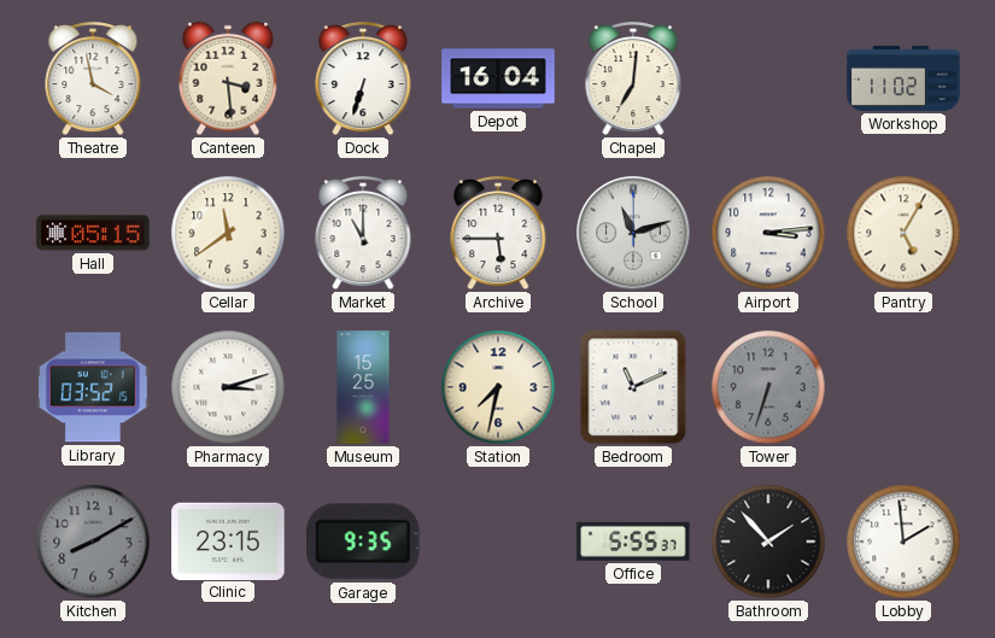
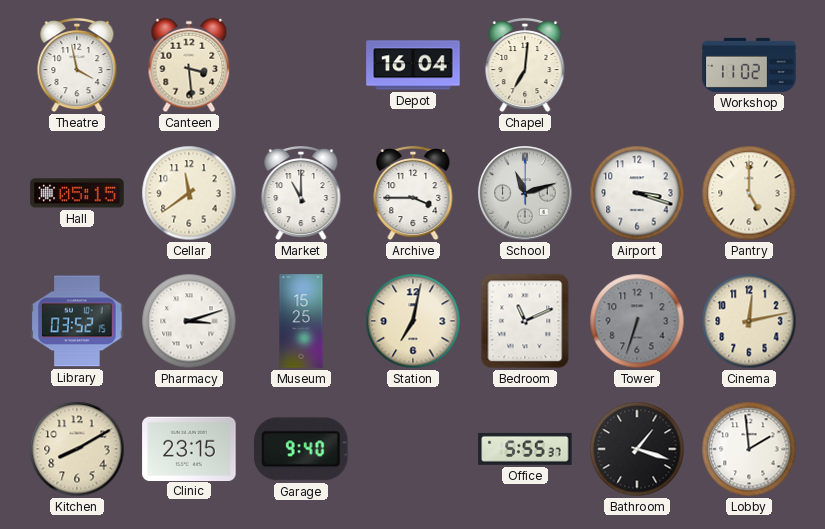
Dock: 6:33 -> none
Archive: 5:45 -> 3:45
Airport: 3:14 -> 3:18
Pantry: 5:05 -> 5:00
Station: 7:32 -> 7:02
Cinema: none -> 12:13
Kitchen dial: grey -> cream
Garage: 9:35 -> 9:40
Bathroom: 1:53 -> 1:18
